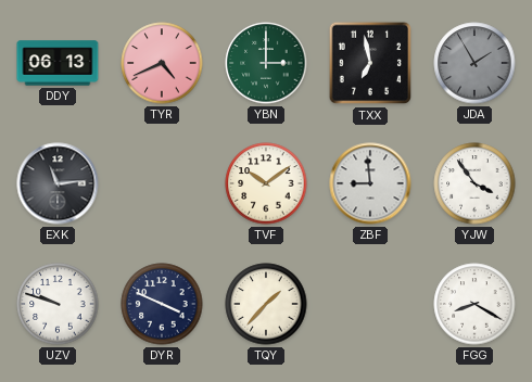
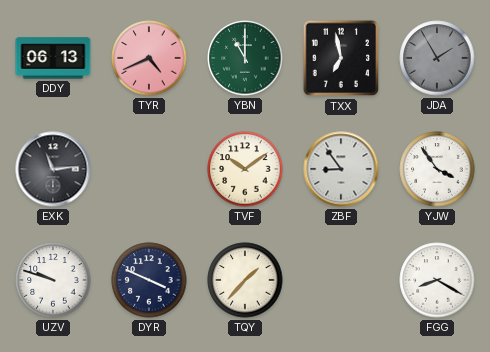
YBN: 3:00 -> 11:00
ZBF: 8:59 -> 8:54
